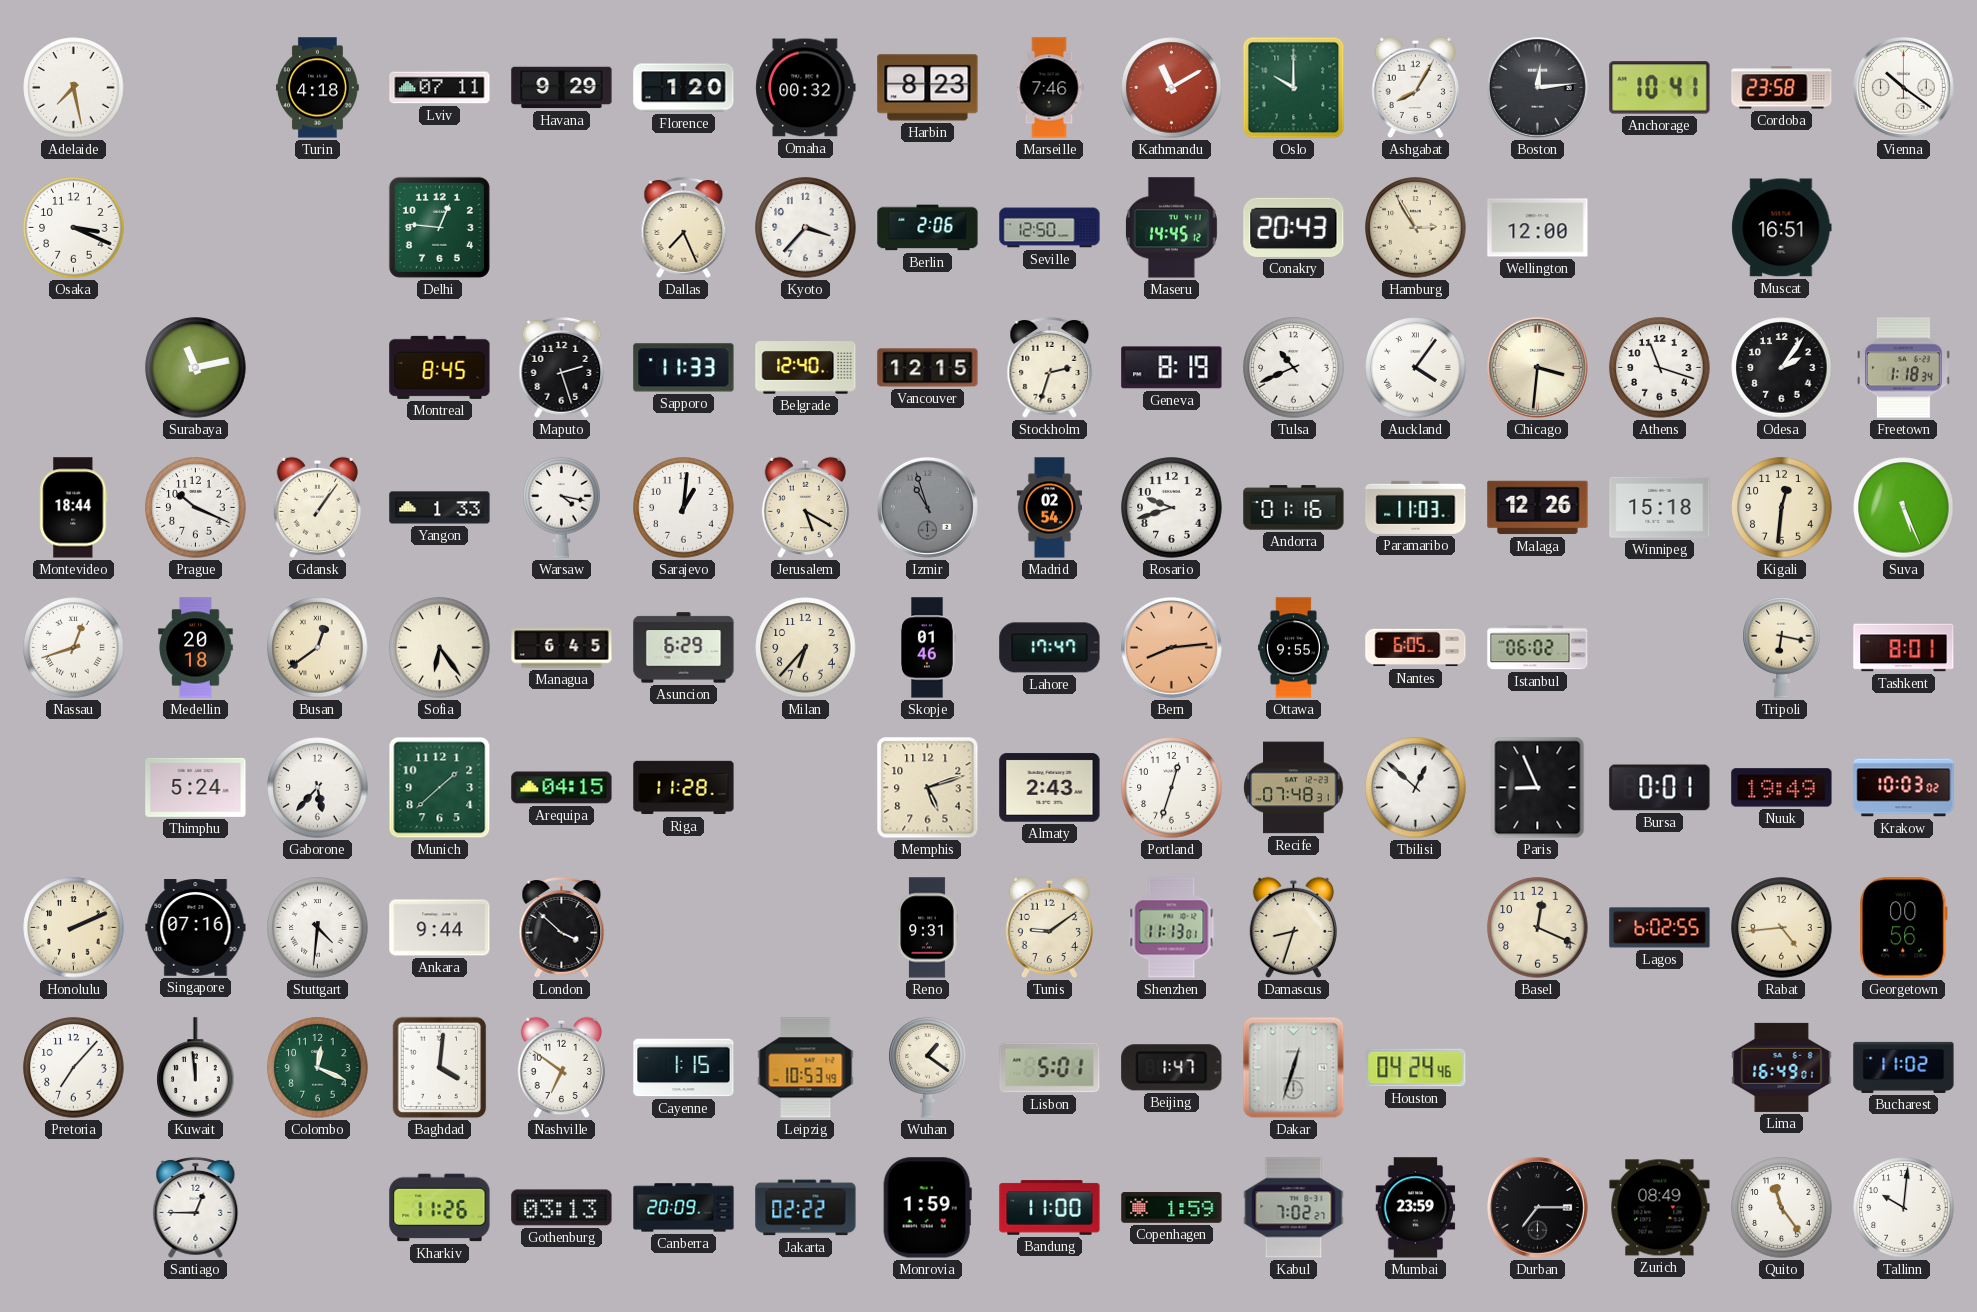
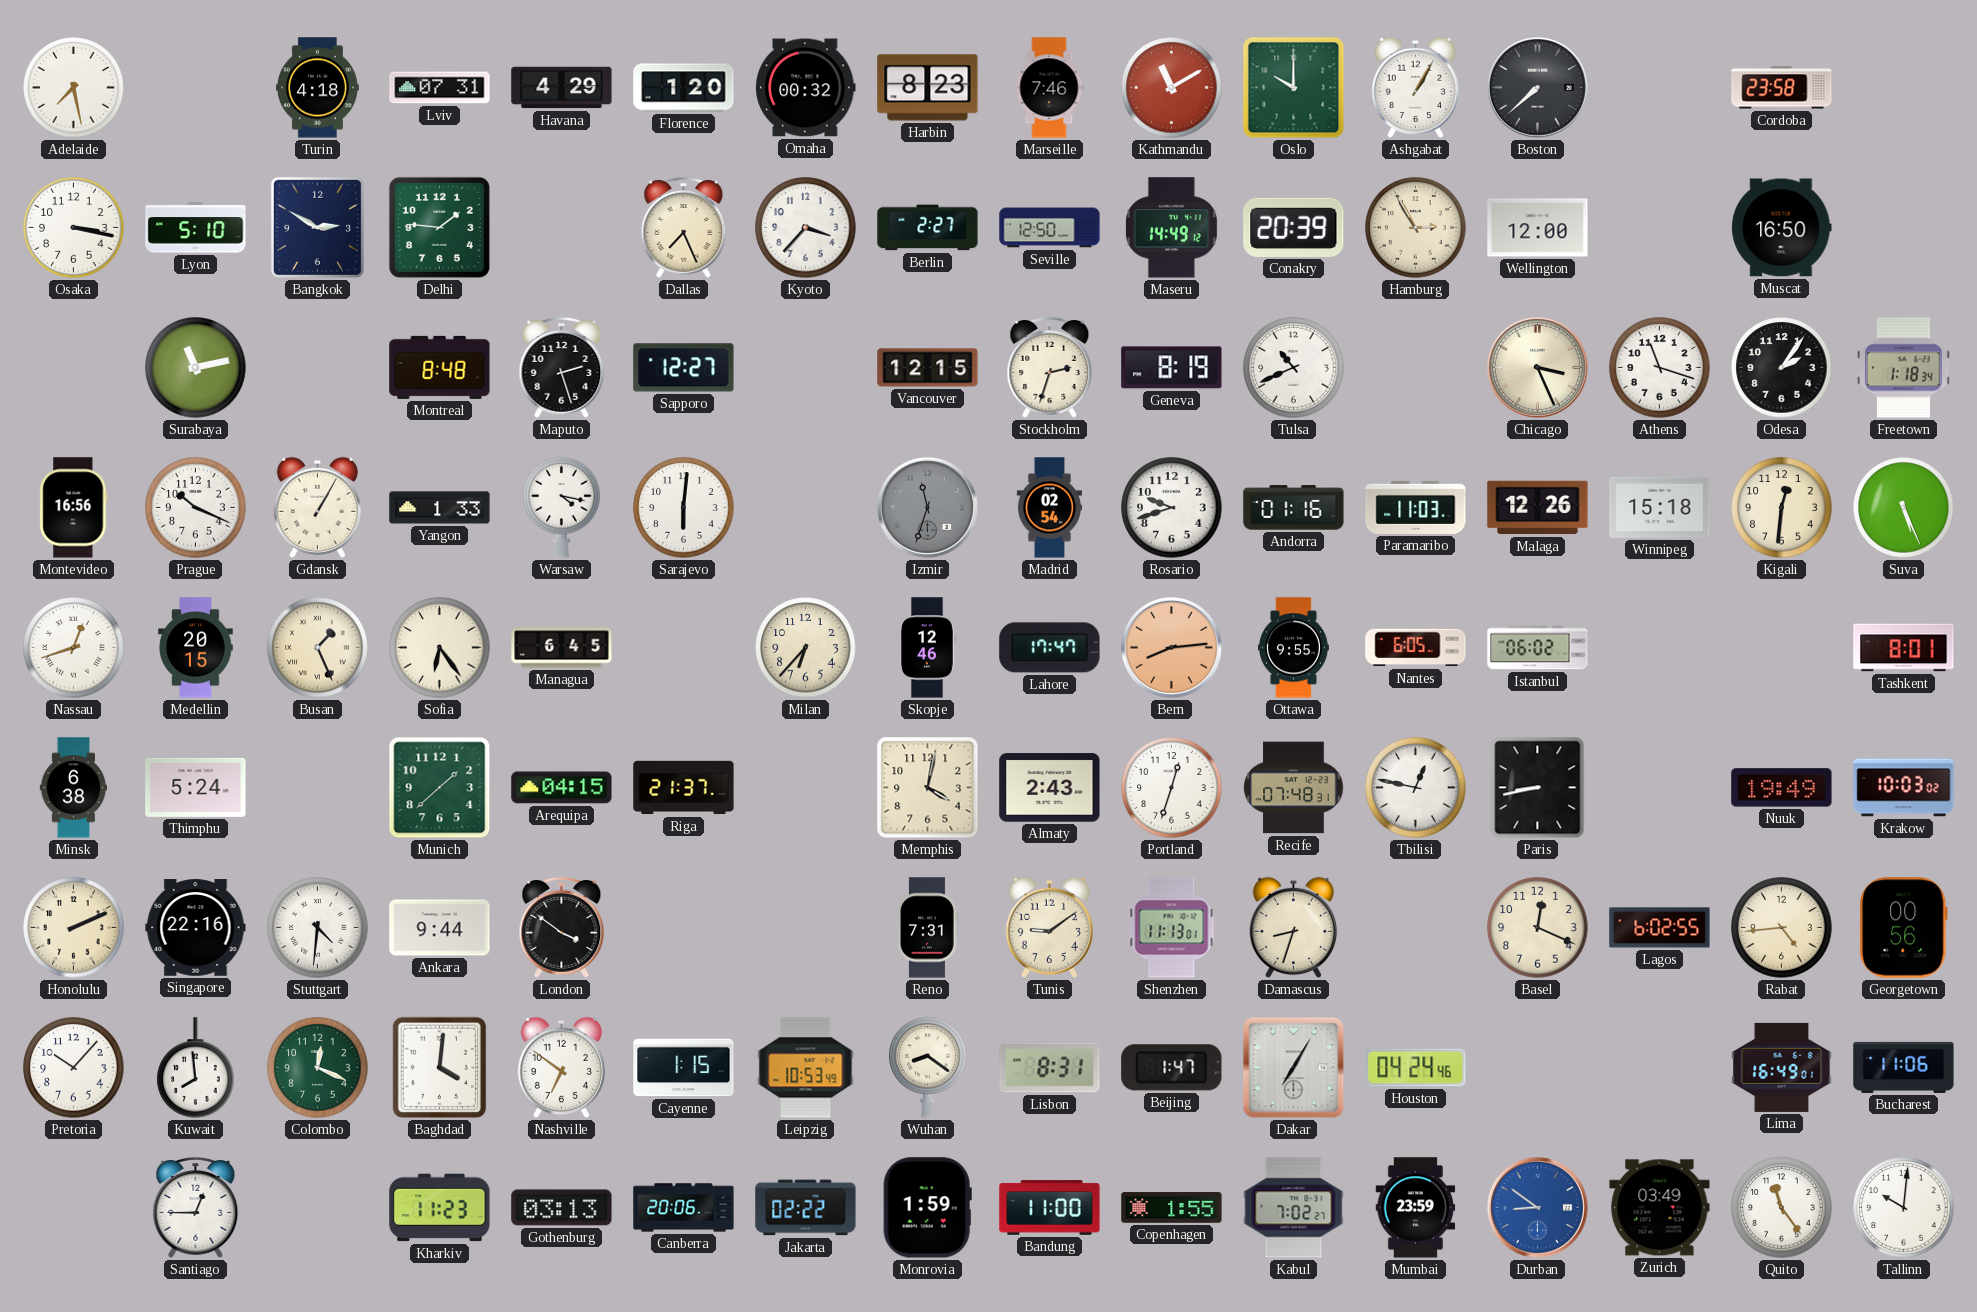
Lviv: 07:11 -> 07:31
Havana: 9:29 -> 4:29
Ashgabat: 8:05 -> 1:05
Boston: 12:14 -> 7:38
Anchorage: 10:41 -> none
Vienna: 10:21 -> none
Osaka: 3:19 -> 3:17
Lyon: none -> 5:10
Bangkok: none -> 2:50
Delhi: 12:46 -> 1:46
Berlin: 2:06 -> 2:27
Maseru: 14:45 -> 14:49
Conakry: 20:43 -> 20:39
Muscat: 16:51 -> 16:50
Montreal: 8:45 -> 8:48
Sapporo: 11:33 -> 12:27
Belgrade: 12:40 -> none
Auckland: 4:06 -> none
Chicago: 3:31 -> 3:26
Montevideo: 18:44 -> 16:56
Gdansk: 1:06 -> 1:05
Sarajevo: 1:01 -> 6:01
Jerusalem: 5:20 -> none
Izmir: 10:57 -> 11:33
Medellin: 20:18 -> 20:15
Busan: 12:39 -> 1:26
Asuncion: 6:29 -> none
Skopje: 01:46 -> 12:46
Tripoli: 6:17 -> none
Minsk: none -> 6:38
Gaborone: 5:37 -> none
Riga: 11:28 -> 21:37
Memphis: 5:12 -> 4:02
Tbilisi: 12:52 -> 12:47
Paris: 8:56 -> 8:43
Bursa: 0:01 -> none
Singapore: 07:16 -> 22:16
London: 3:52 -> 3:51
Reno: 9:31 -> 7:31
Pretoria: 7:07 -> 10:07
Kuwait: 11:59 -> 7:59
Wuhan: 1:21 -> 8:21
Lisbon: 5:01 -> 8:31
Dakar: 12:33 -> 7:05
Bucharest: 11:02 -> 11:06
Kharkiv: 11:26 -> 11:23
Canberra: 20:09 -> 20:06
Copenhagen: 1:59 -> 1:55
Durban: 7:15 -> 8:51
Durban dial: black -> blue
Zurich: 08:49 -> 03:49
